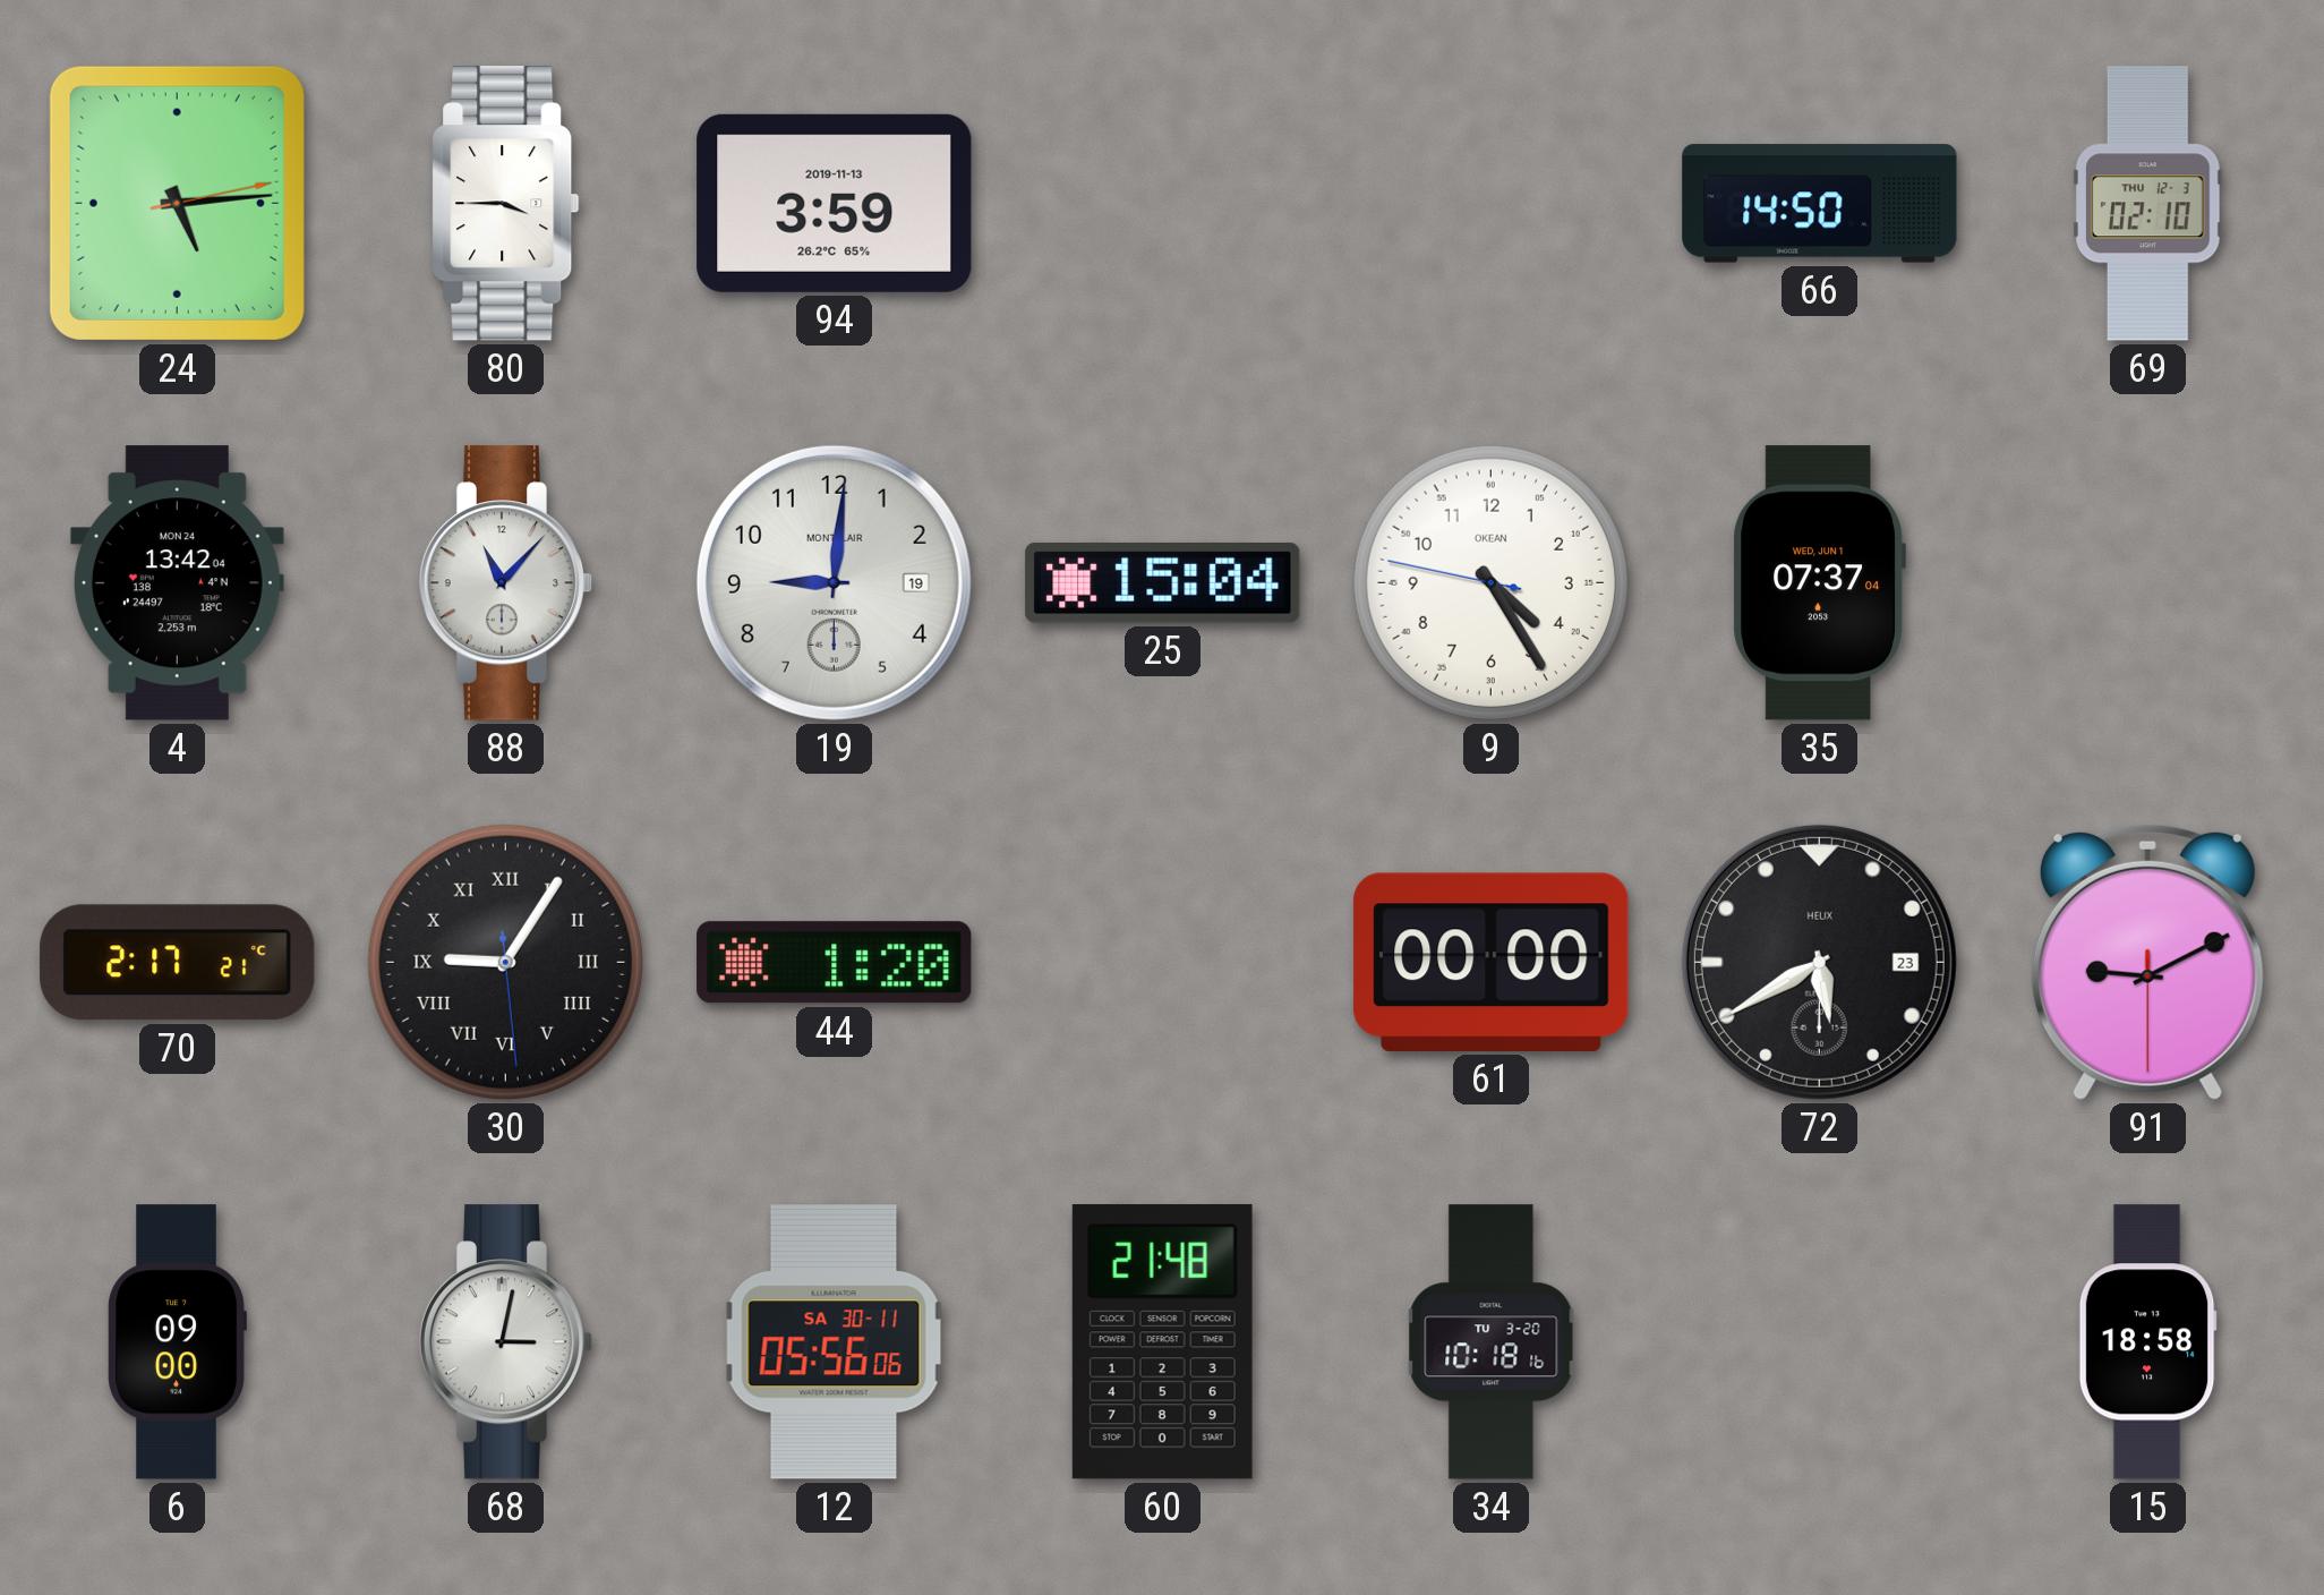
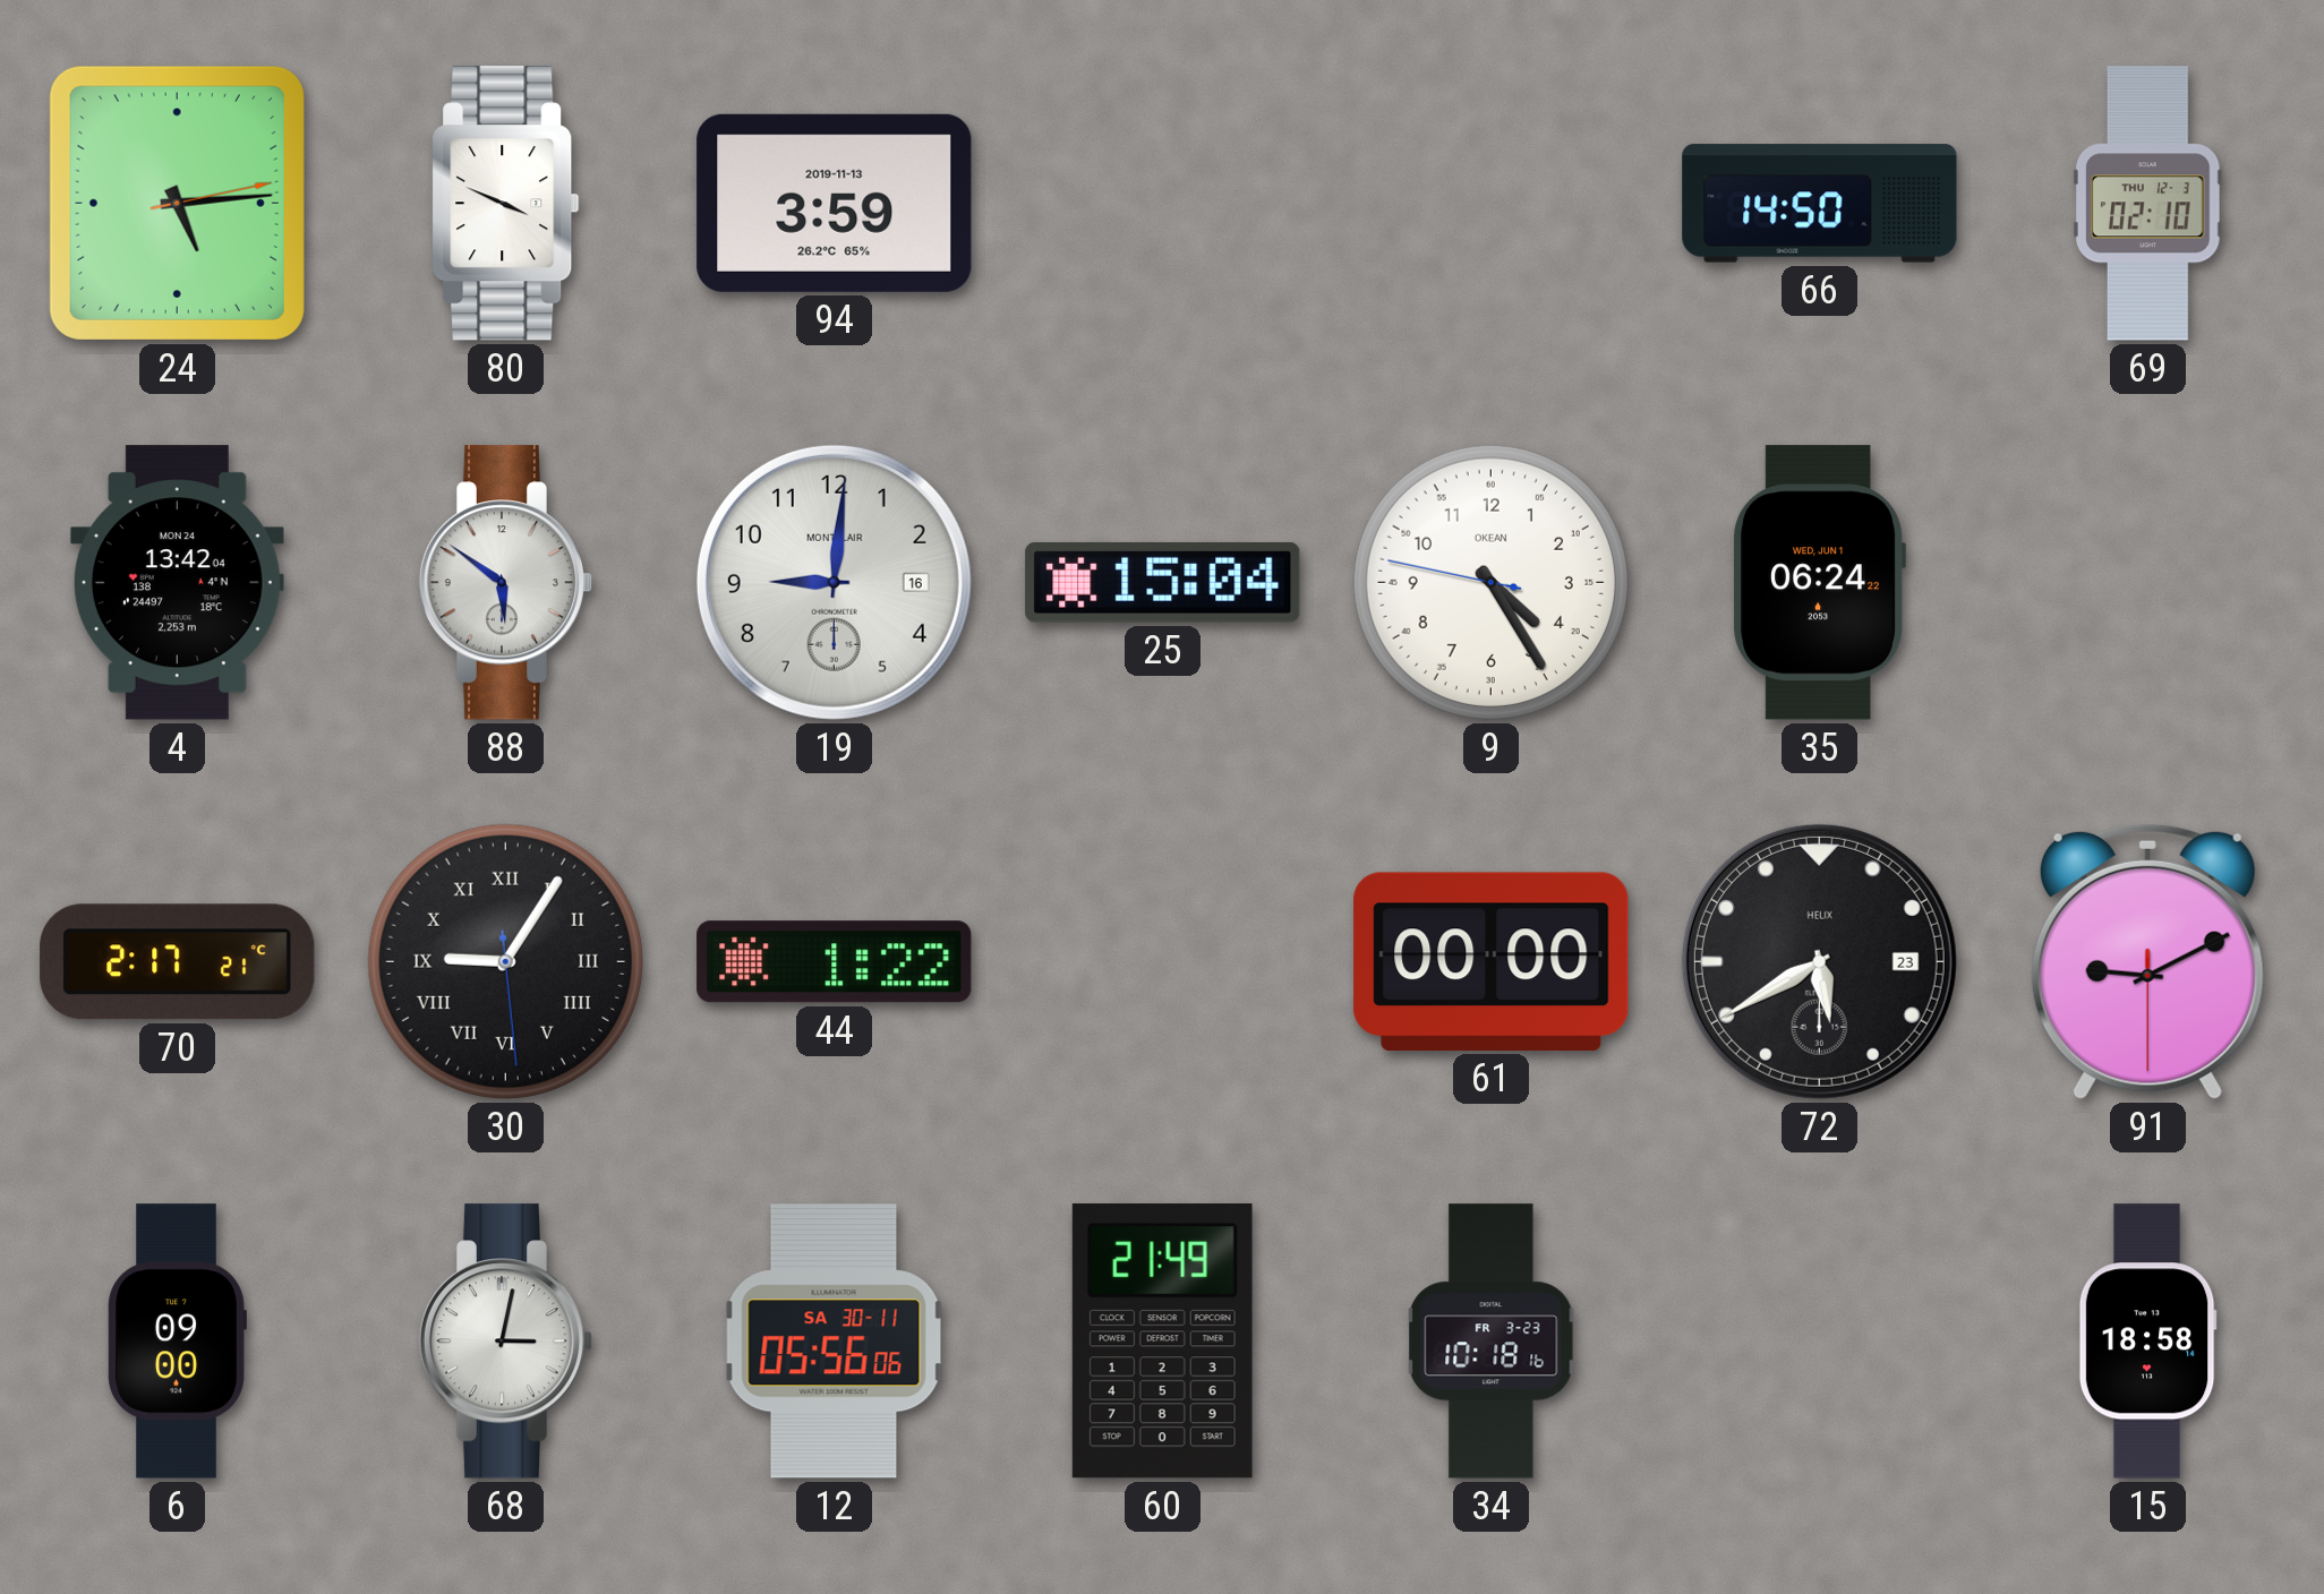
80: 3:45 -> 3:49
88: 11:07 -> 5:51
19 date: 19 -> 16
35: 07:37 -> 06:24
44: 1:20 -> 1:22
60: 21:48 -> 21:49
34 date: TU 3-20 -> FR 3-23
